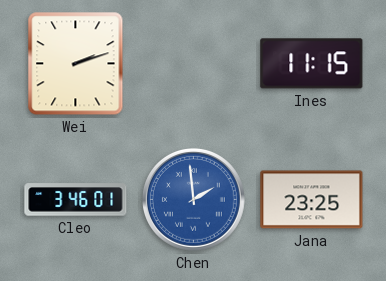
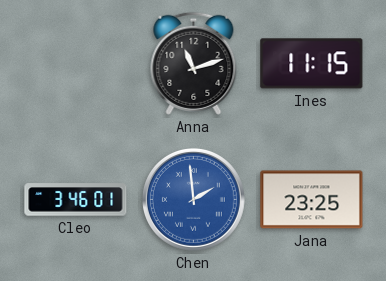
Wei: 2:12 -> none
Anna: none -> 11:12
